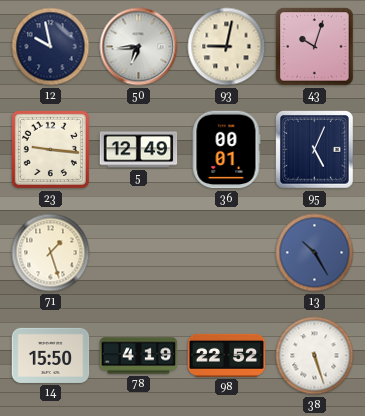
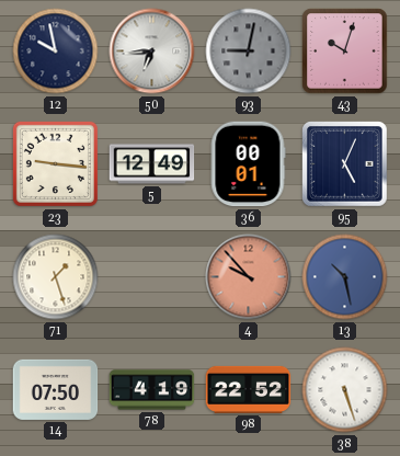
93 dial: cream -> grey
4: none -> 9:53
13: 10:25 -> 10:28
14: 15:50 -> 07:50
